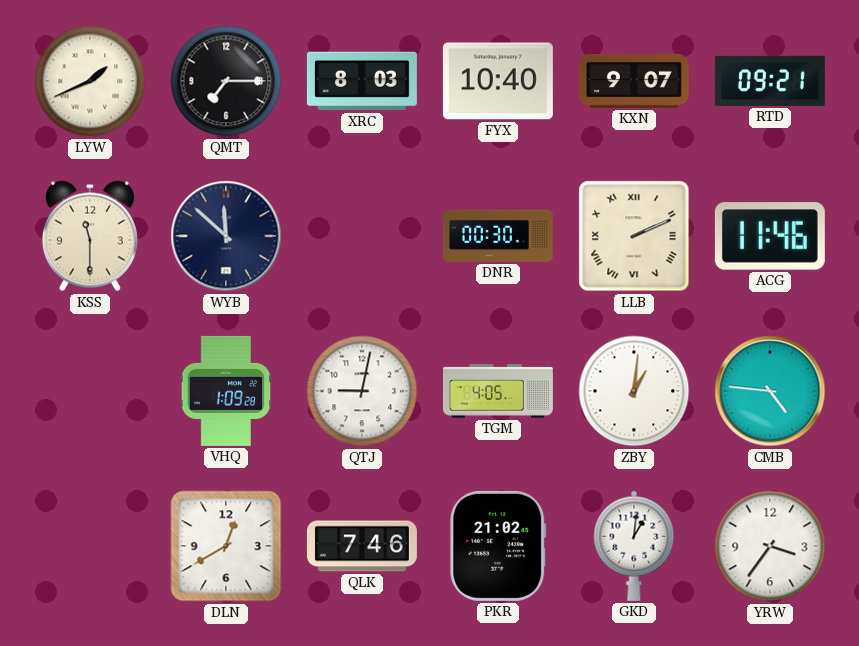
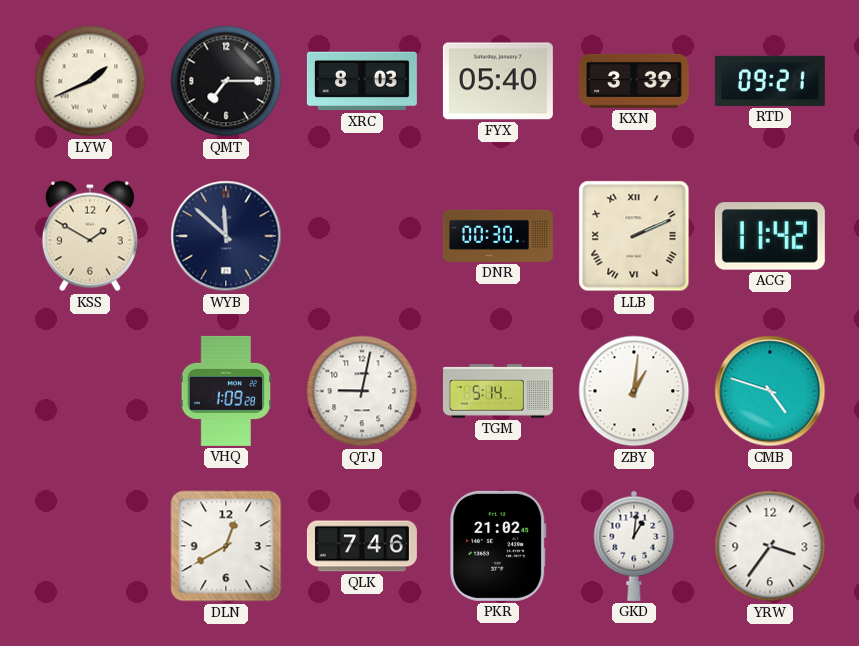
FYX: 10:40 -> 05:40
KXN: 9:07 -> 3:39
KSS: 11:30 -> 1:50
ACG: 11:46 -> 11:42
TGM: 4:05 -> 5:14
CMB: 4:46 -> 4:48
